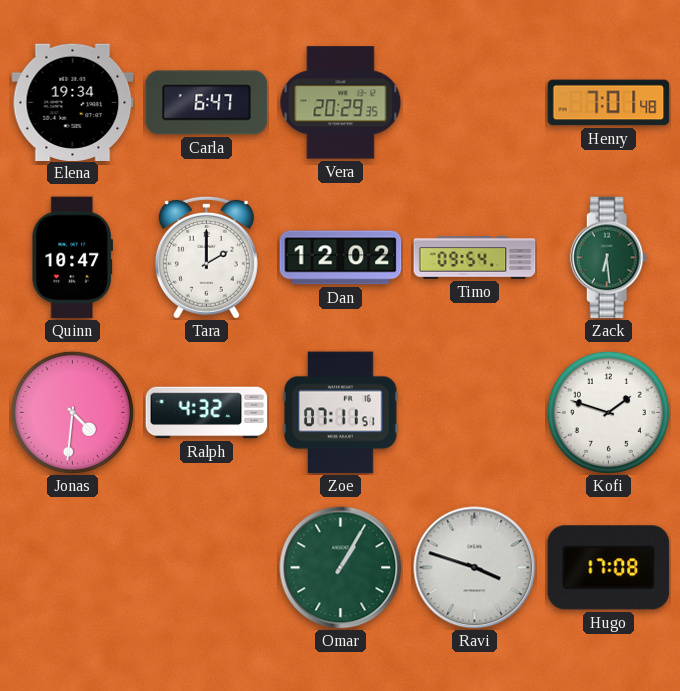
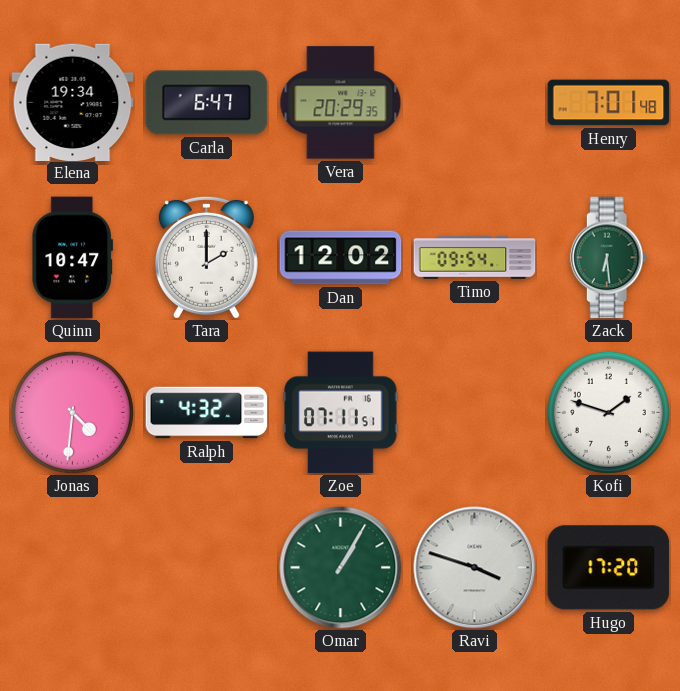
Hugo: 17:08 -> 17:20
